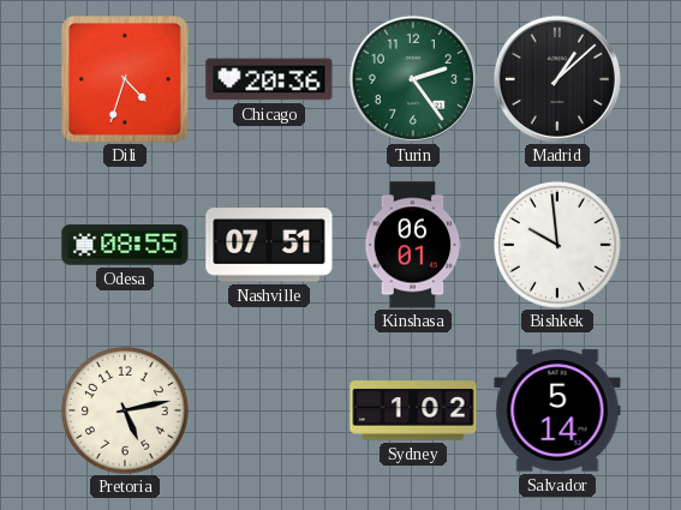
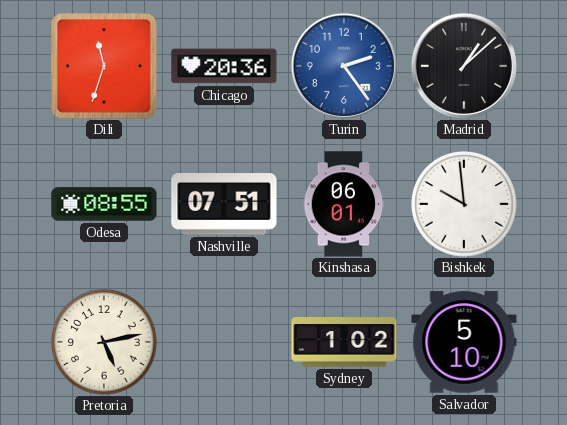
Dili: 4:33 -> 11:33
Turin dial: green -> blue
Salvador: 5:14 -> 5:10
